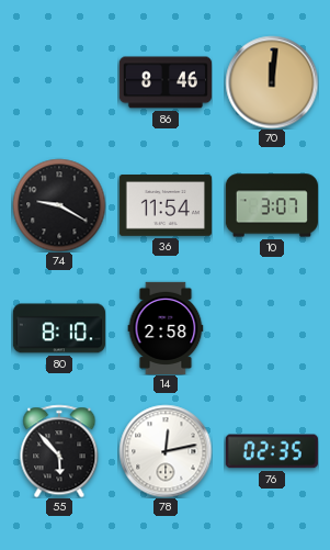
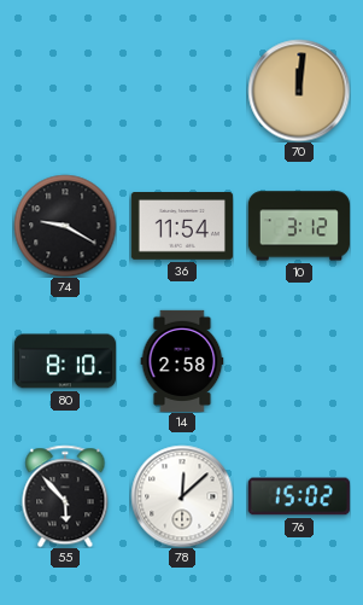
86: 8:46 -> none
10: 3:07 -> 3:12
78: 12:13 -> 12:08
76: 02:35 -> 15:02
